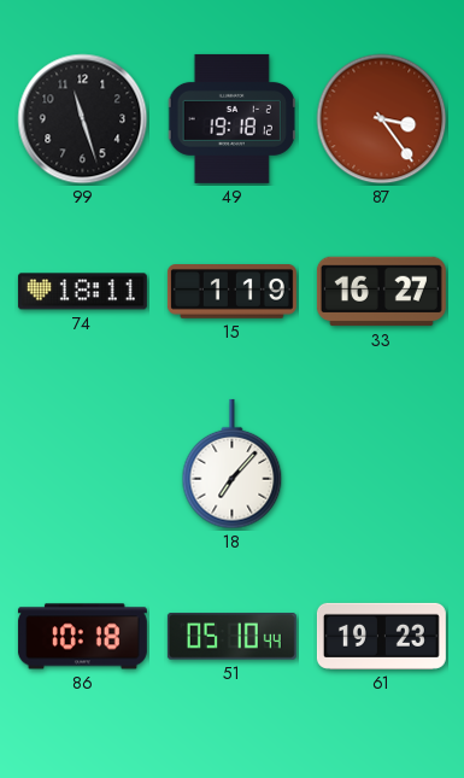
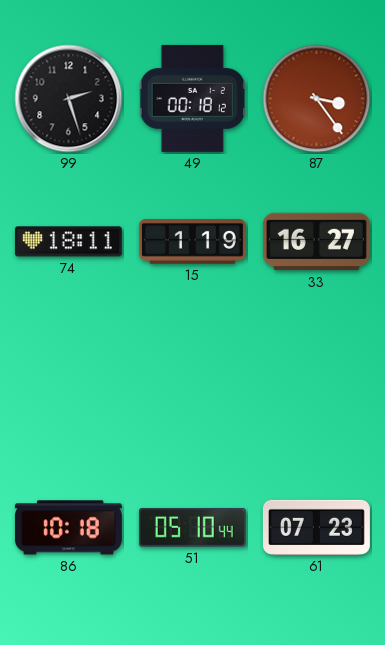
99: 11:27 -> 2:27
49: 19:18 -> 00:18
18: 7:07 -> none
61: 19:23 -> 07:23
